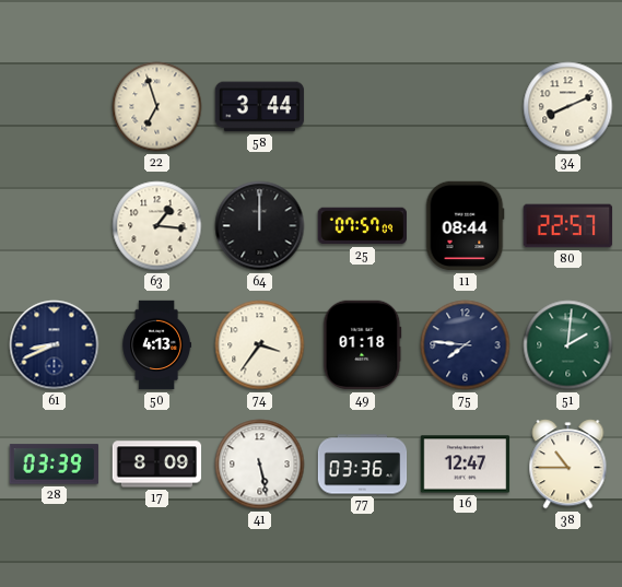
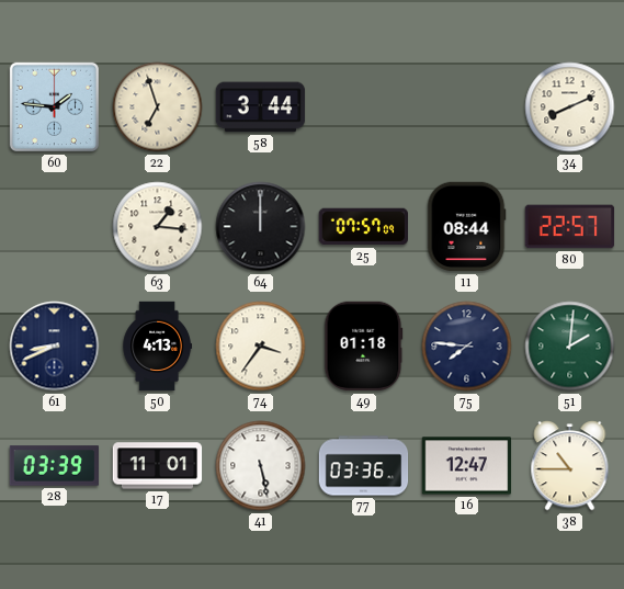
60: none -> 1:46
17: 8:09 -> 11:01
